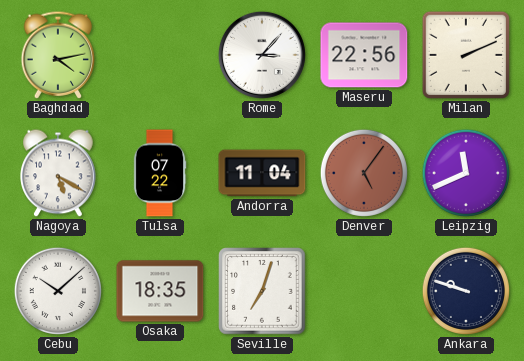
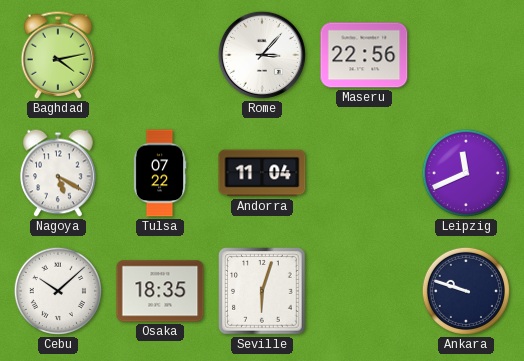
Milan: 2:11 -> none
Denver: 5:06 -> none
Seville: 7:03 -> 6:03
